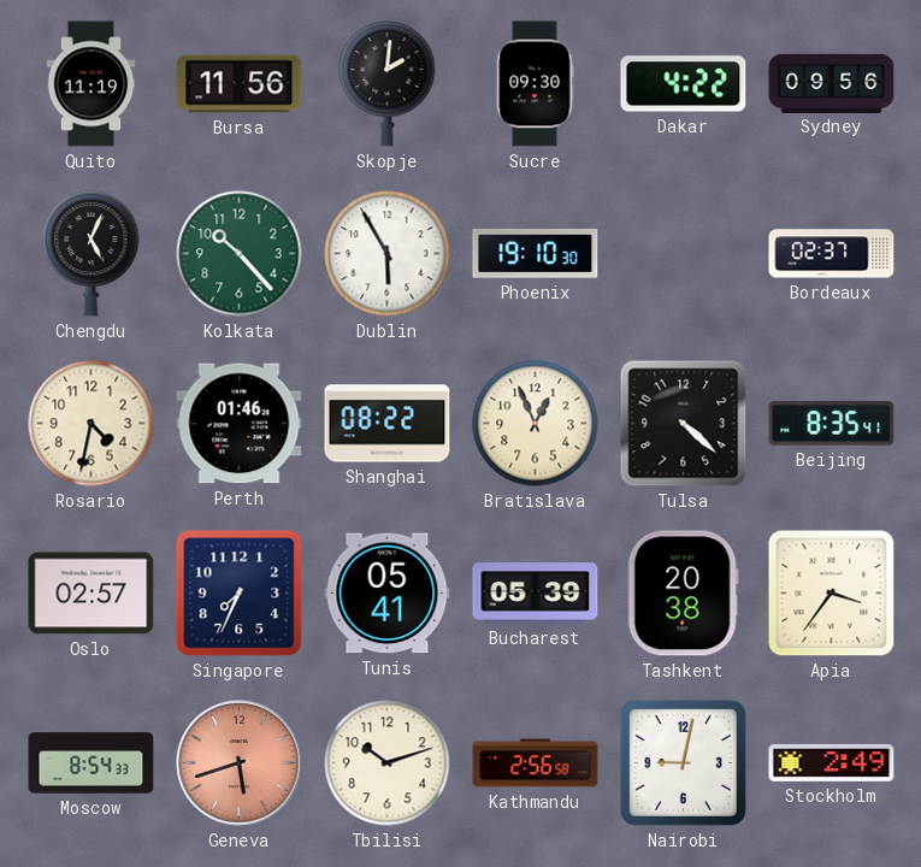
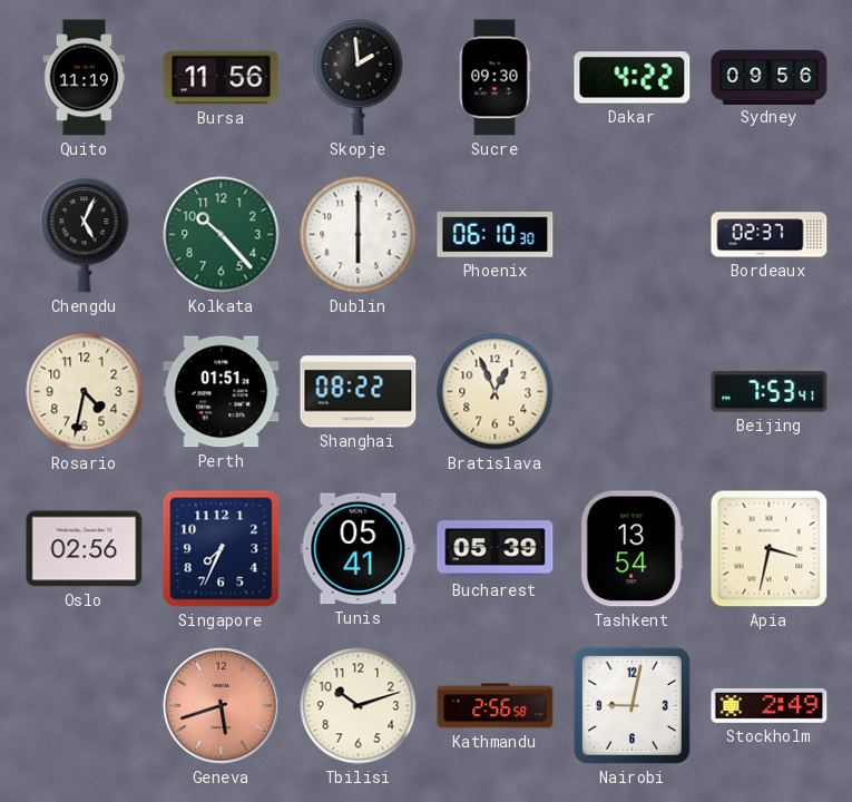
Skopje: 2:01 -> 1:59
Dublin: 5:55 -> 6:00
Phoenix: 19:10 -> 06:10
Perth: 01:46 -> 01:51
Tulsa: 4:22 -> none
Beijing: 8:35 -> 7:53
Oslo: 02:57 -> 02:56
Tashkent: 20:38 -> 13:54
Apia: 3:36 -> 3:32
Moscow: 8:54 -> none
